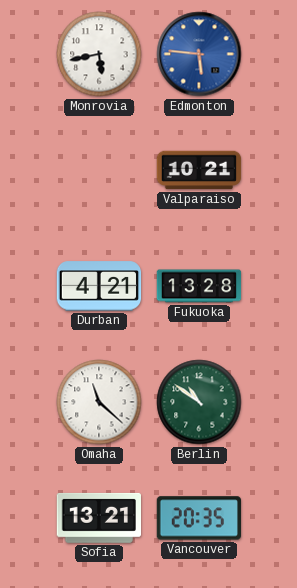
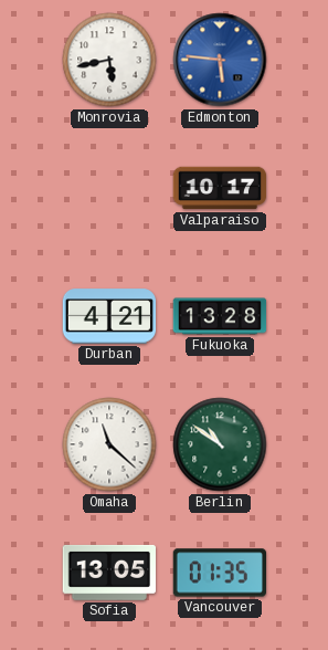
Valparaiso: 10:21 -> 10:17
Sofia: 13:21 -> 13:05
Vancouver: 20:35 -> 01:35
